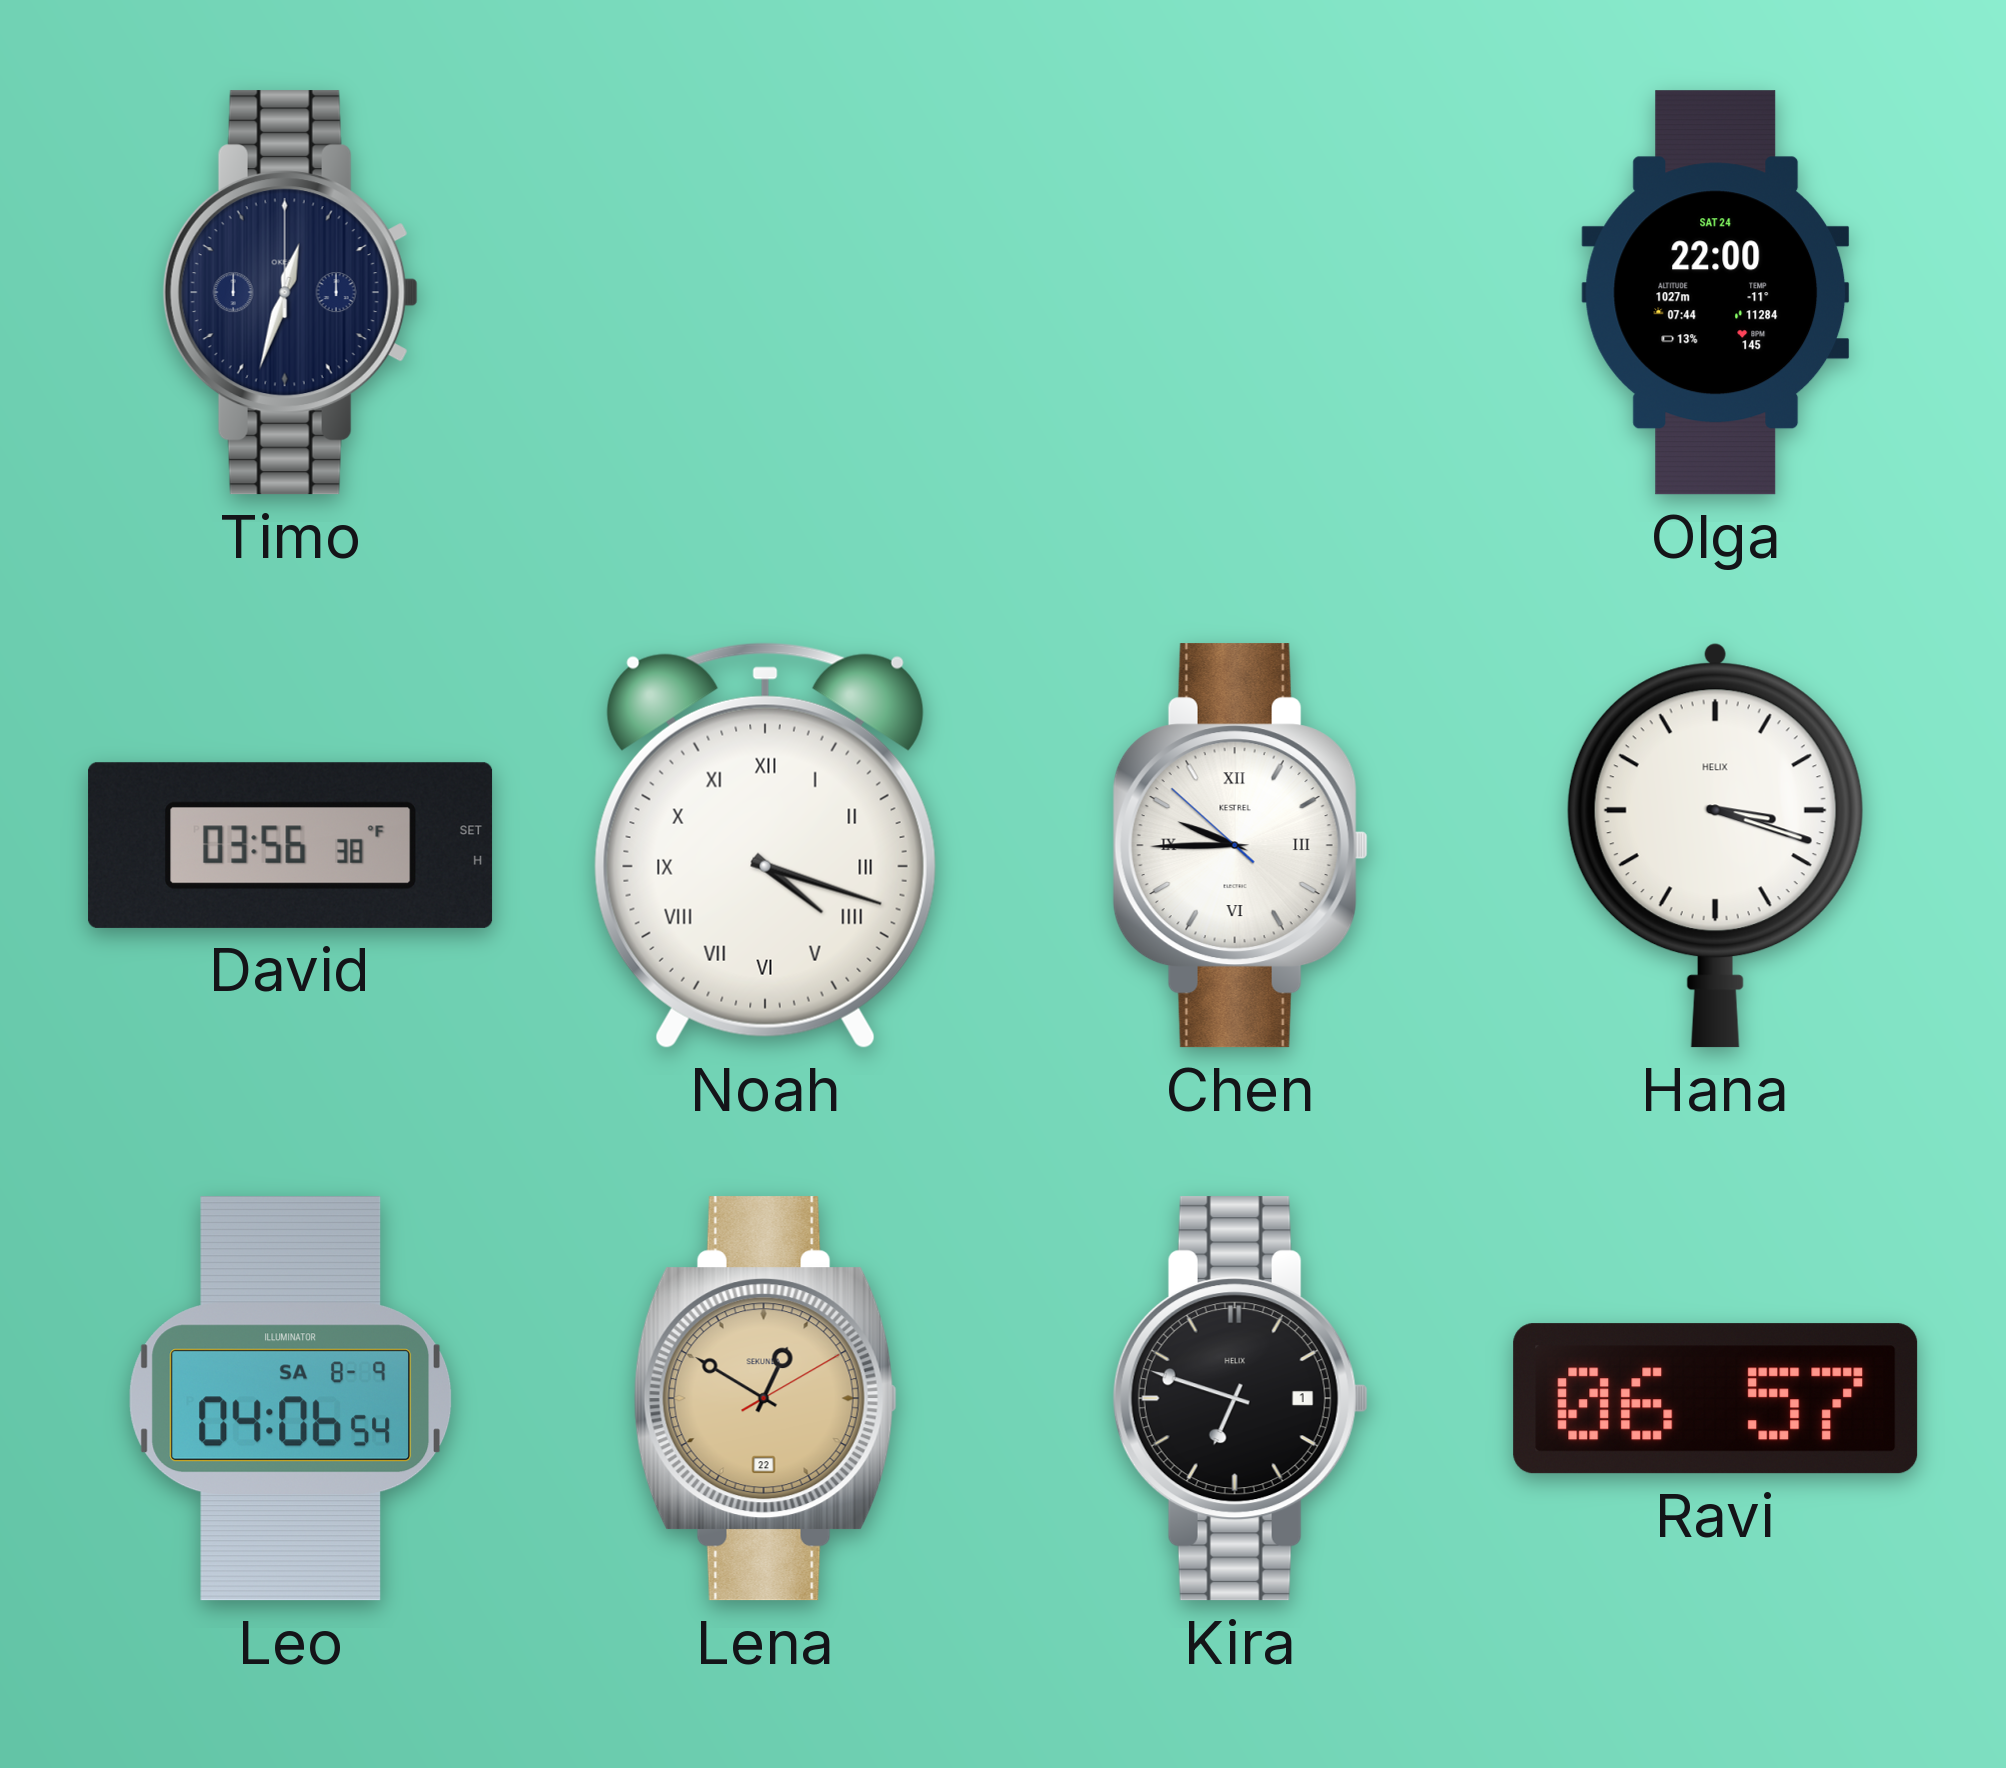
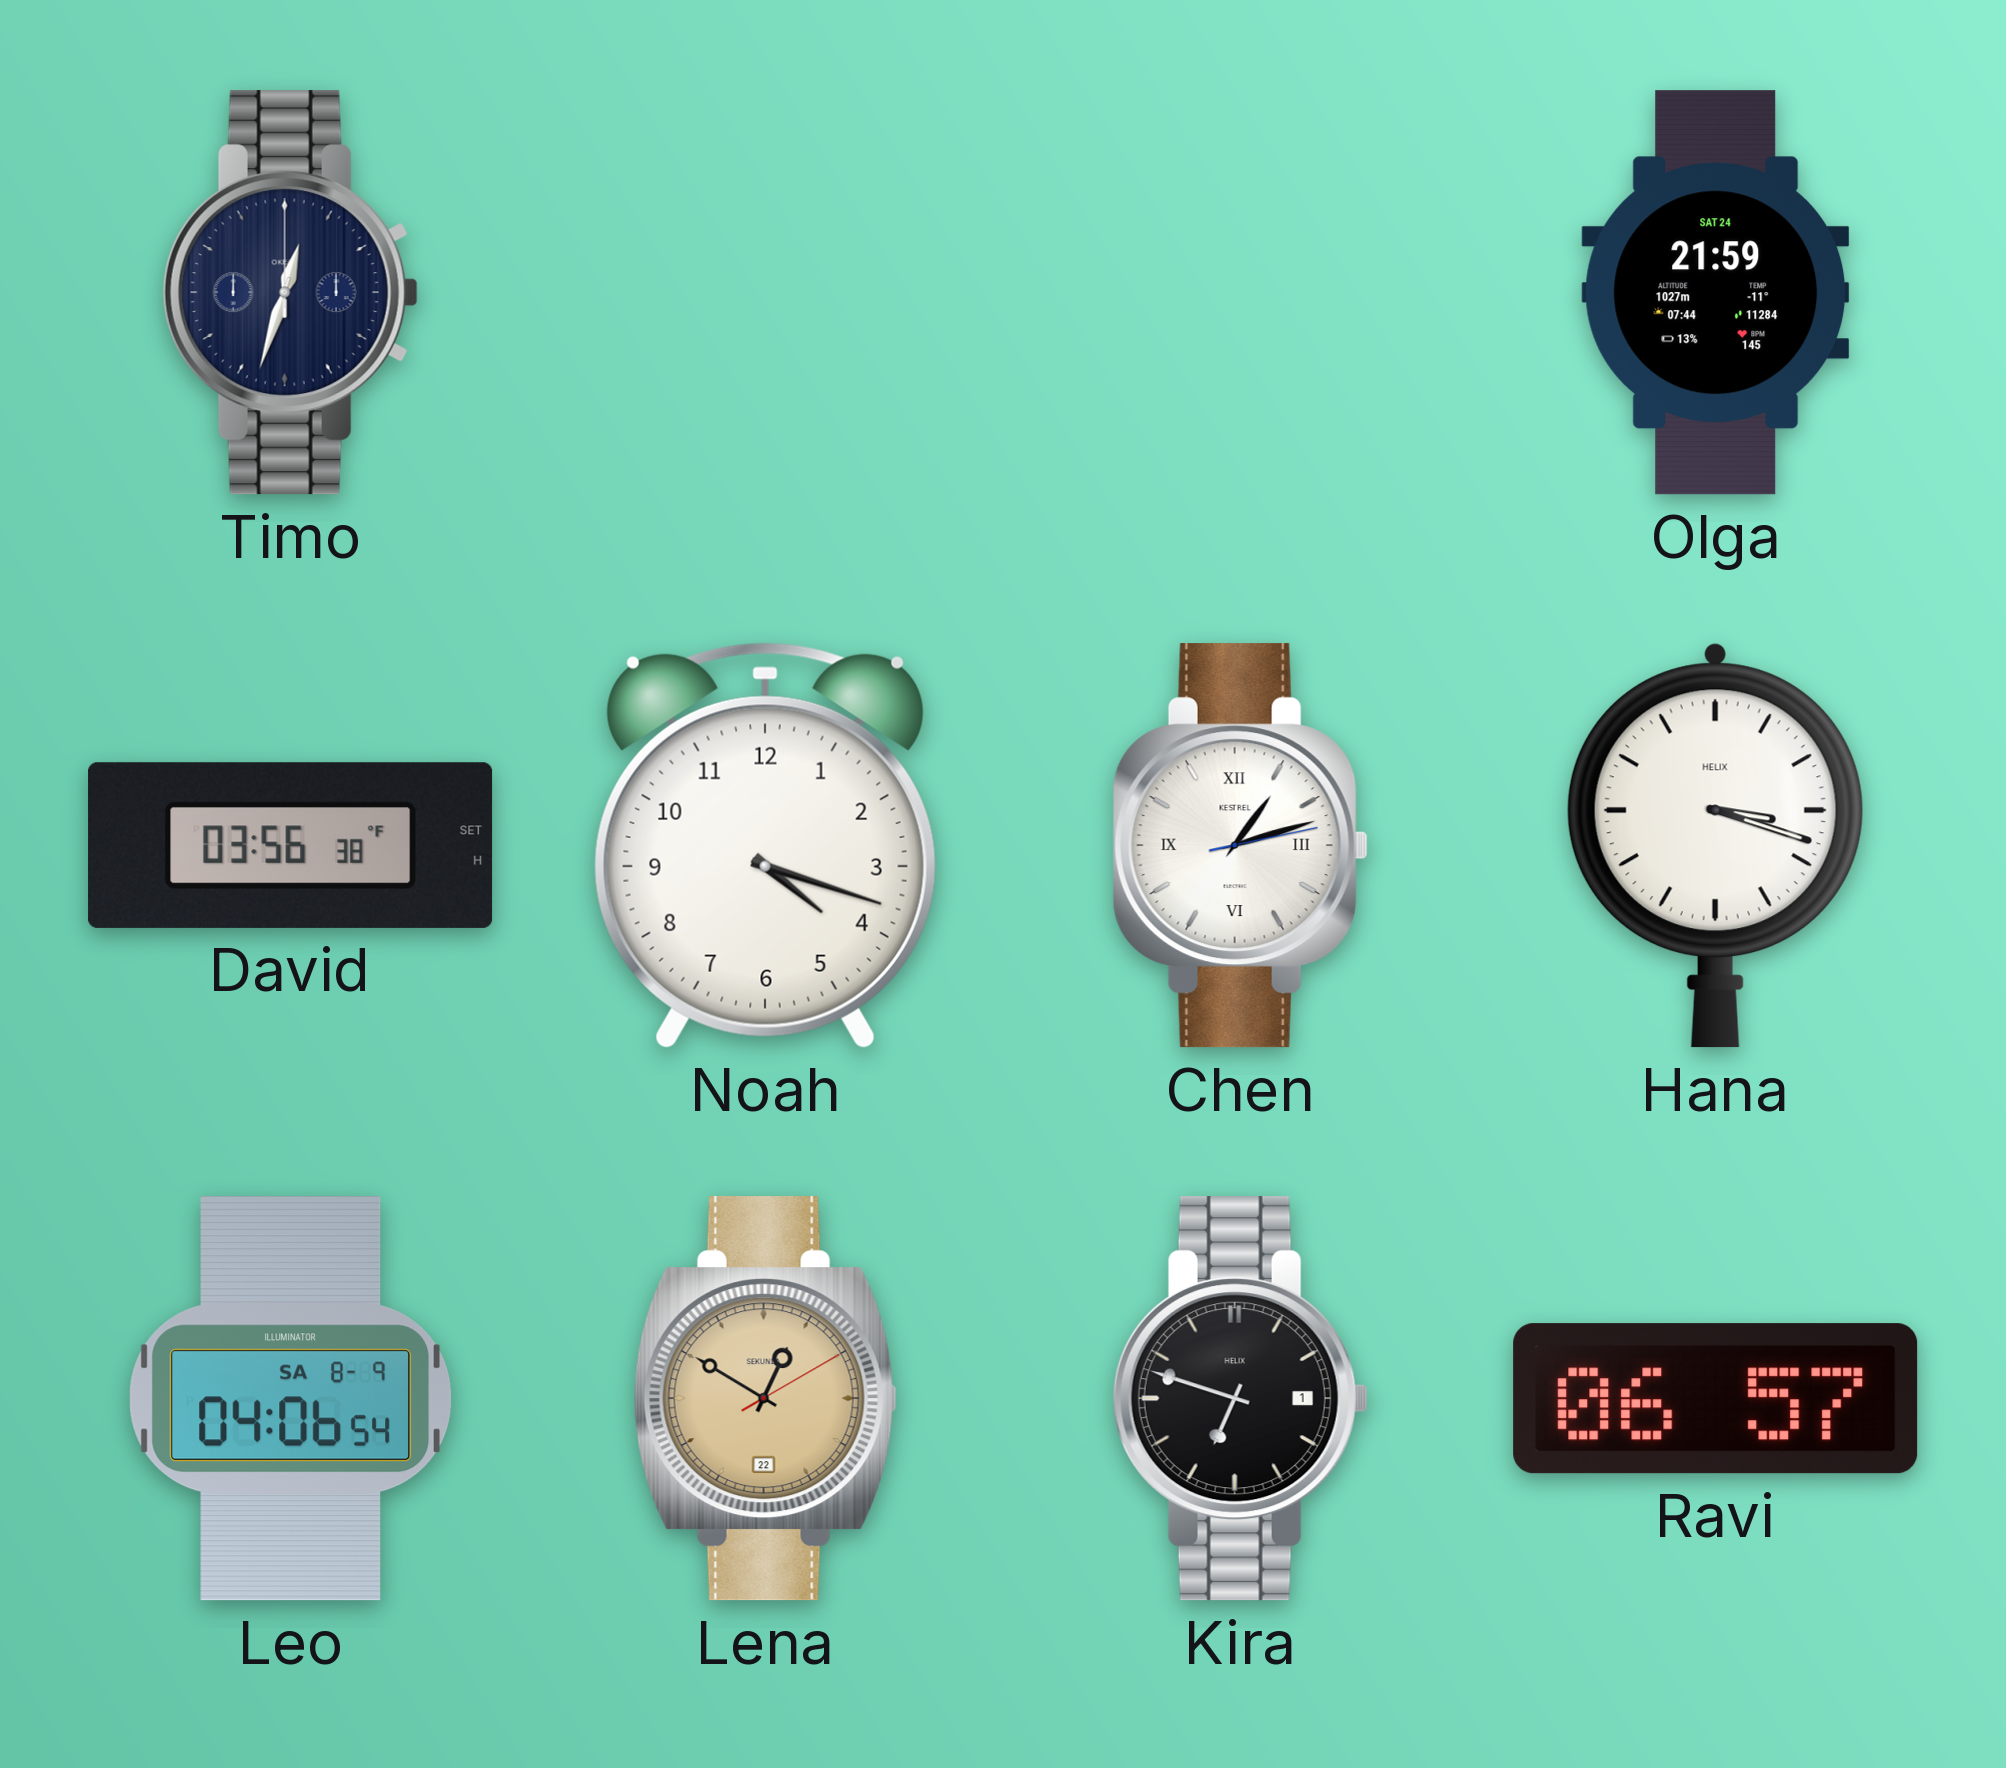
Olga: 22:00 -> 21:59
Noah numerals: Roman -> Arabic
Chen: 9:44 -> 1:12
